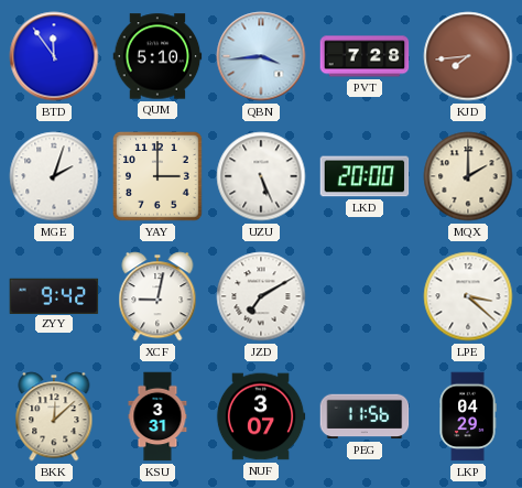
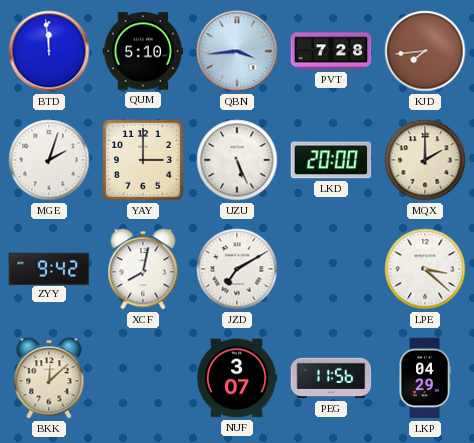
BTD: 11:54 -> 11:59
XCF: 9:02 -> 8:02
KSU: 3:31 -> none
